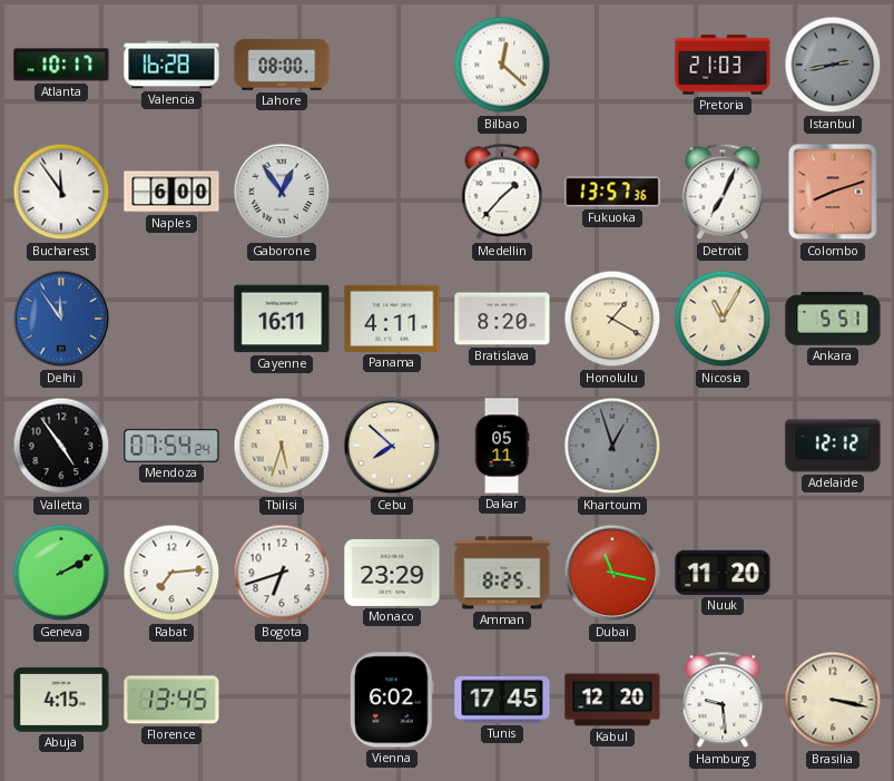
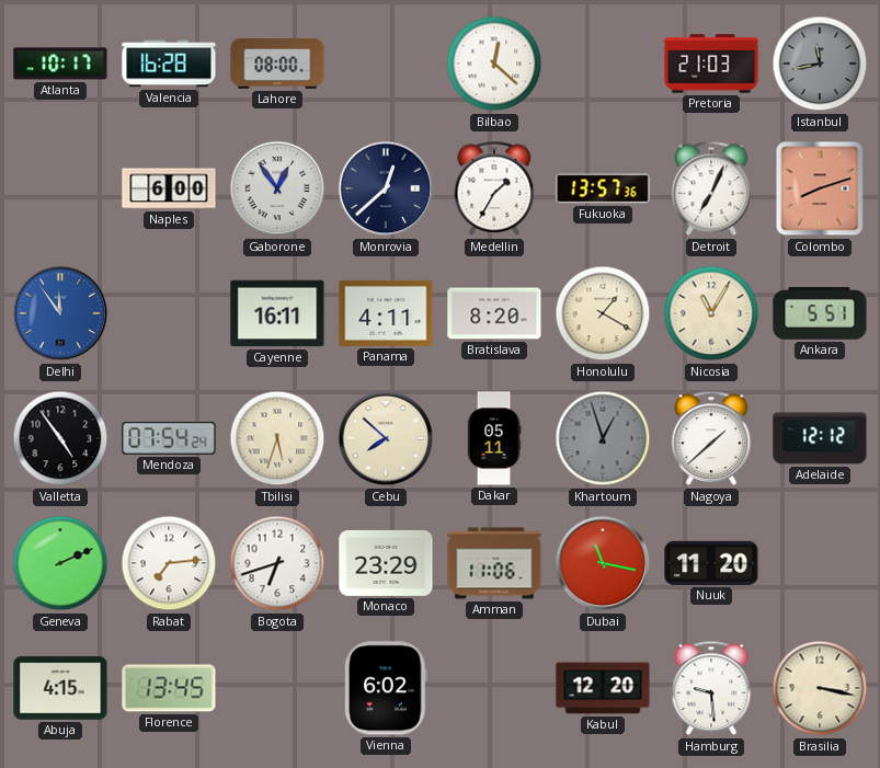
Istanbul: 2:43 -> 11:43
Bucharest: 11:54 -> none
Monrovia: none -> 12:38
Medellin: 1:37 -> 1:35
Nagoya: none -> 1:38
Geneva: 2:10 -> 2:11
Amman: 8:25 -> 11:06
Tunis: 17:45 -> none
